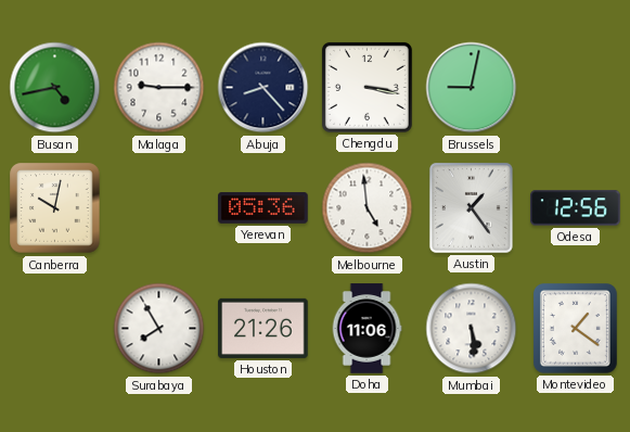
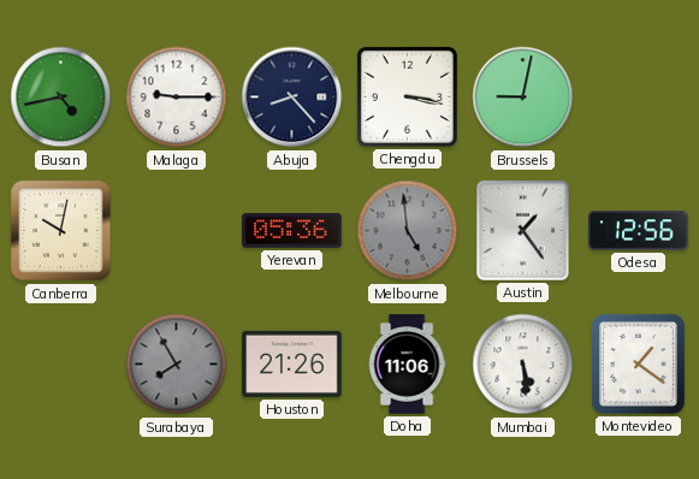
Melbourne dial: white -> grey
Surabaya dial: white -> grey
